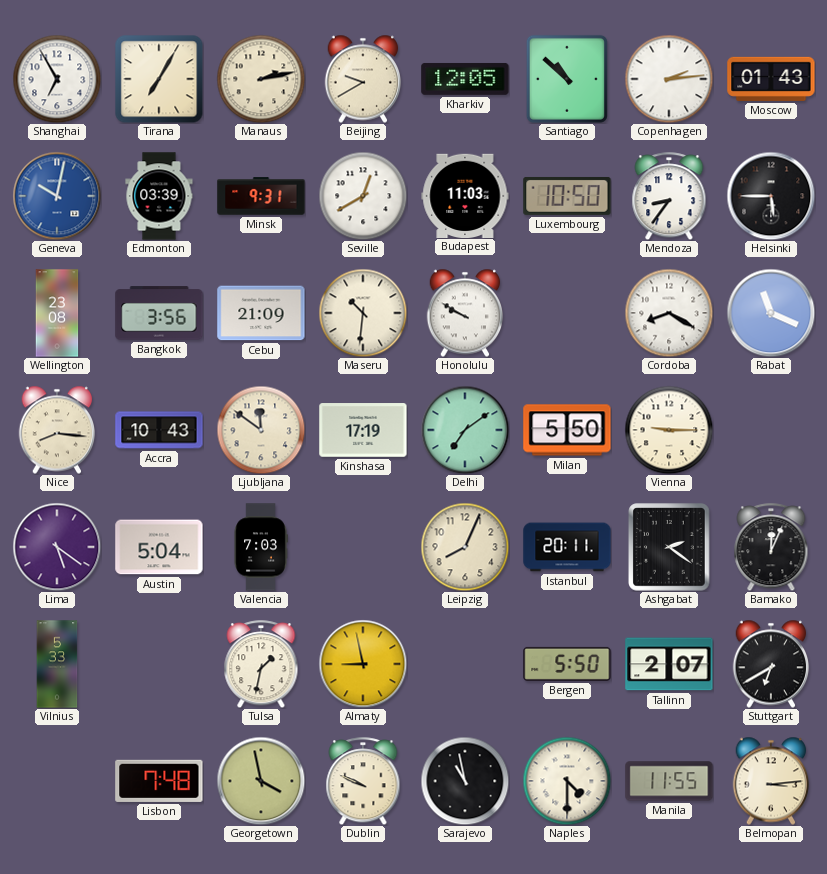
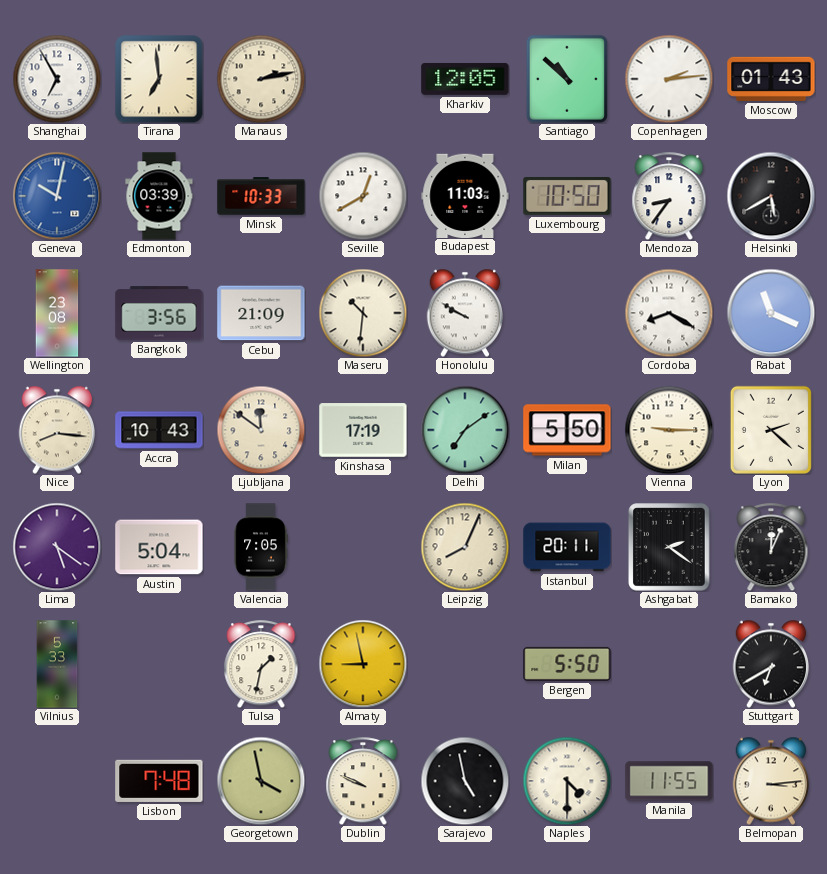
Tirana: 7:05 -> 6:59
Beijing: 9:40 -> none
Minsk: 9:31 -> 10:33
Helsinki: 5:45 -> 5:40
Lyon: none -> 2:22
Valencia: 7:03 -> 7:05
Tallinn: 2:07 -> none
Sarajevo: 10:58 -> 4:58
